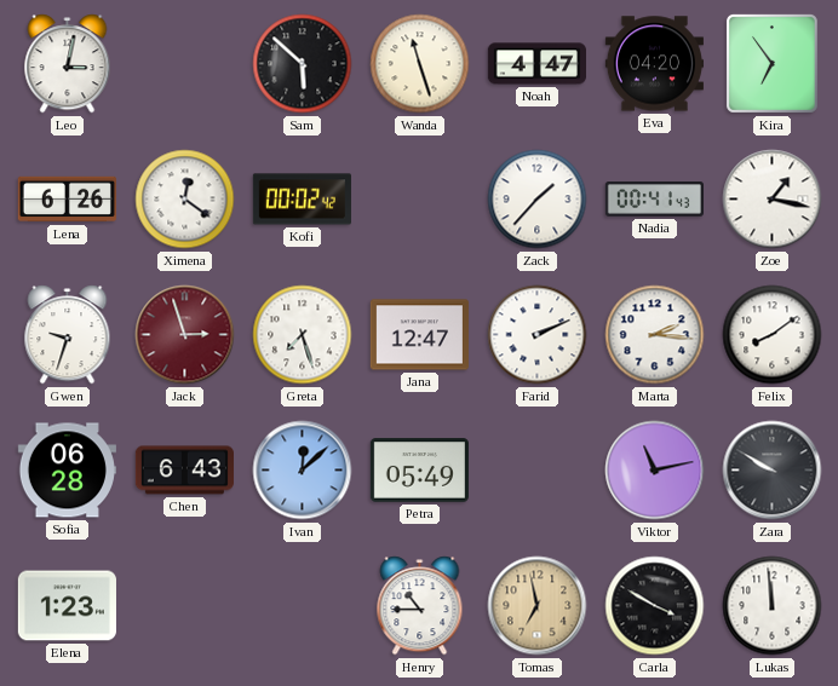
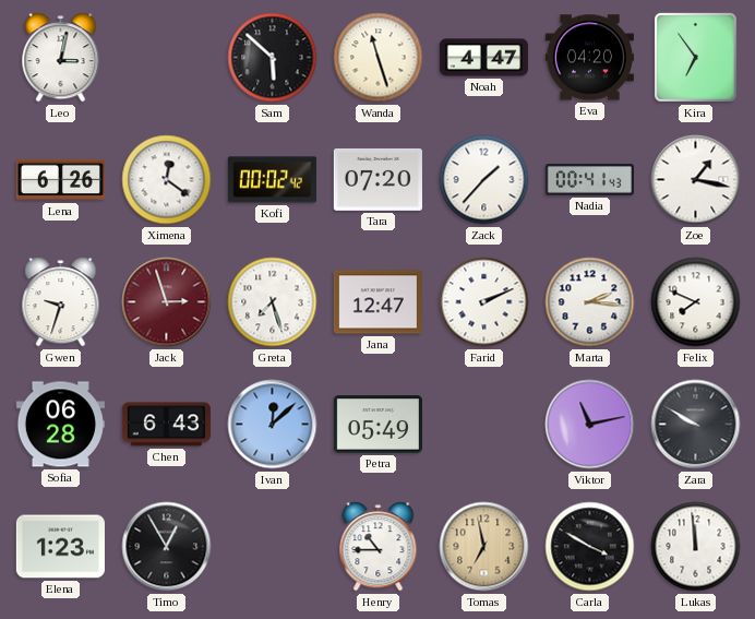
Tara: none -> 07:20
Felix: 8:09 -> 7:49
Timo: none -> 12:55
